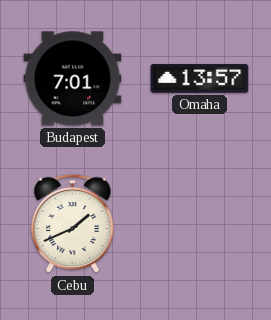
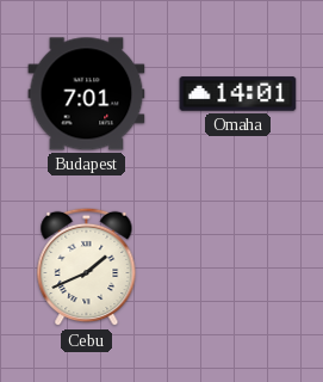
Omaha: 13:57 -> 14:01
